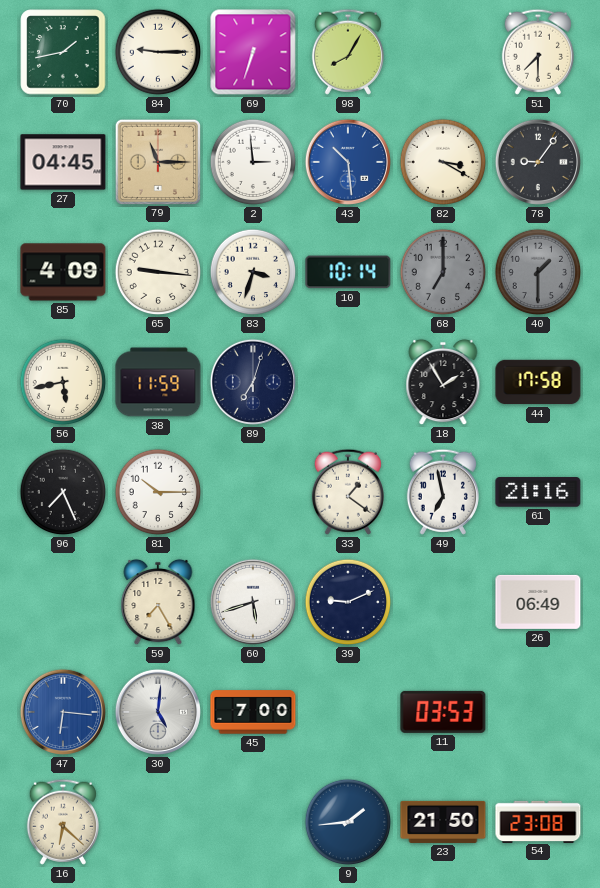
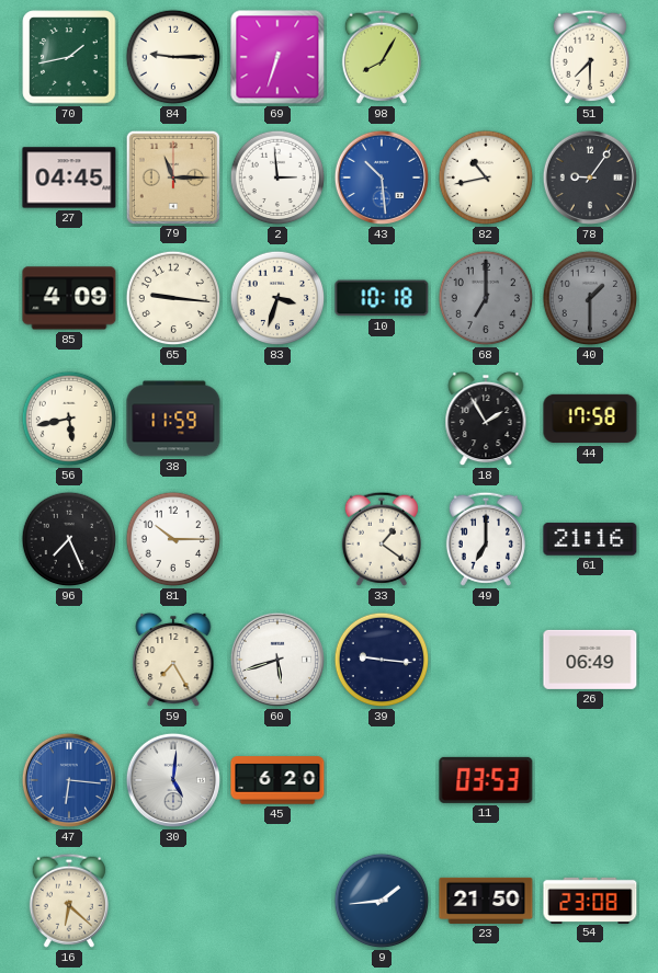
82: 3:20 -> 10:43
10: 10:14 -> 10:18
89: 7:03 -> none
49: 6:58 -> 7:00
39: 9:11 -> 9:16
45: 7:00 -> 6:20
